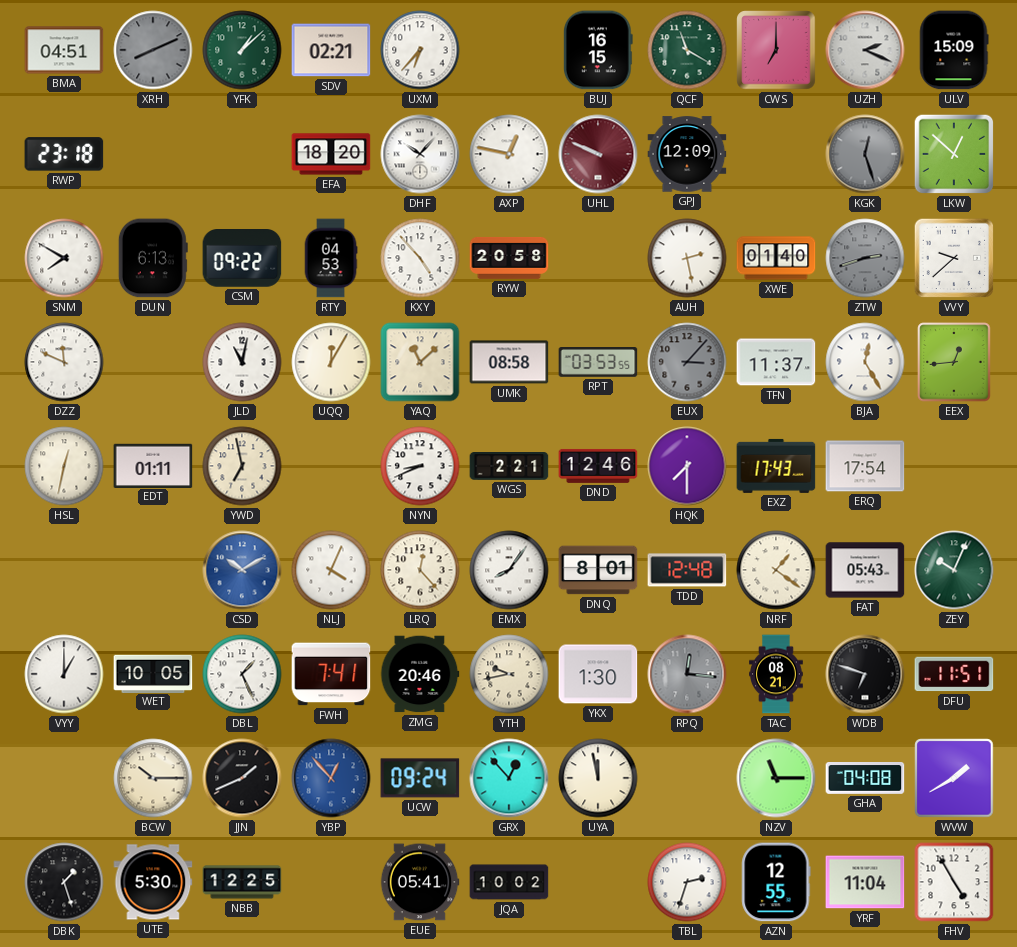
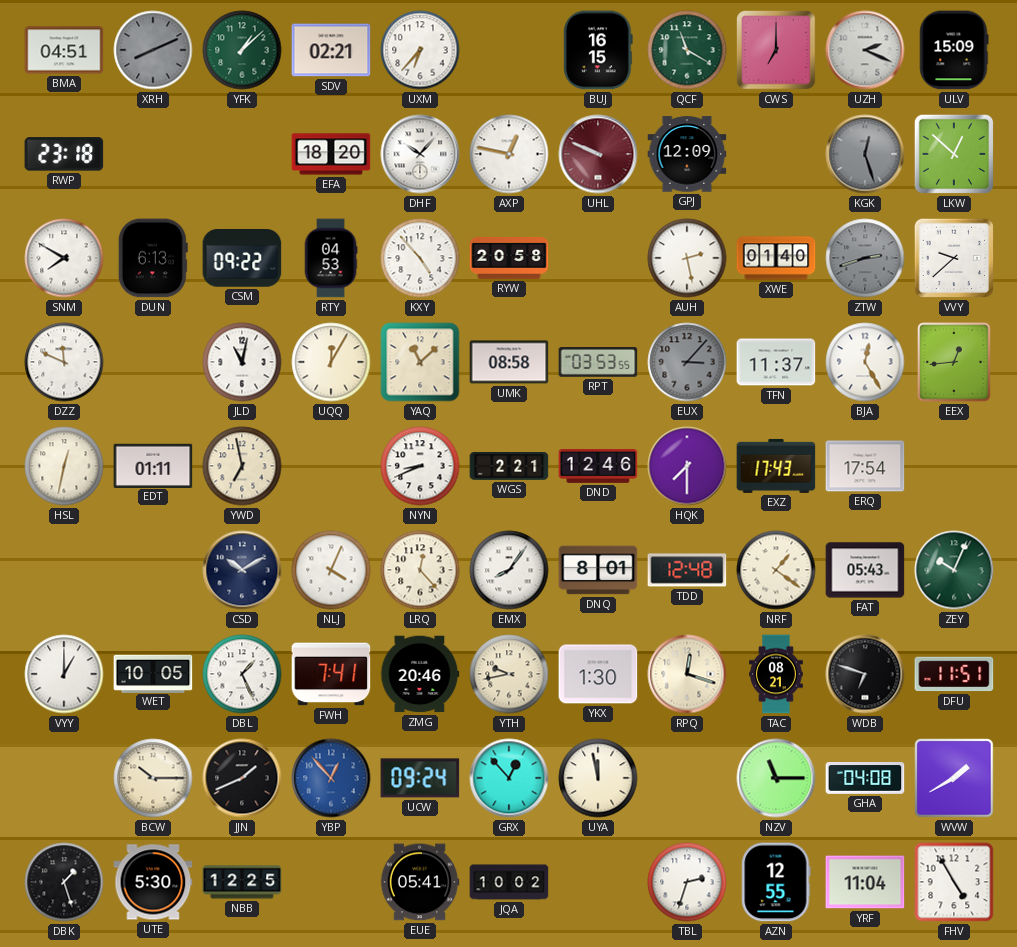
CSD dial: blue -> navy
RPQ: 12:16 -> 12:18
RPQ dial: grey -> cream
